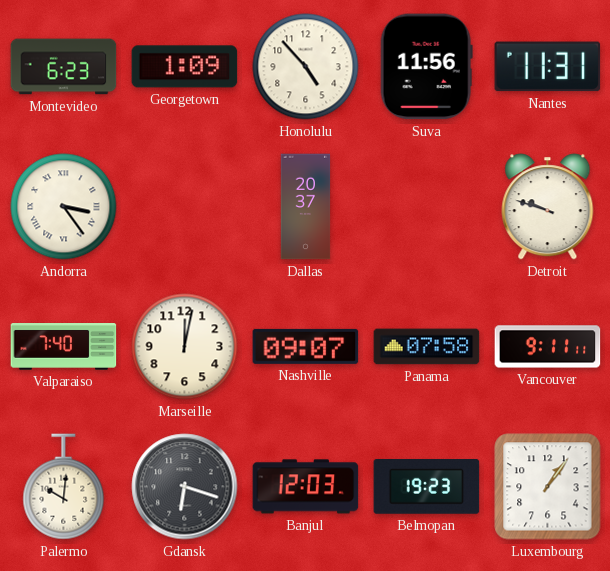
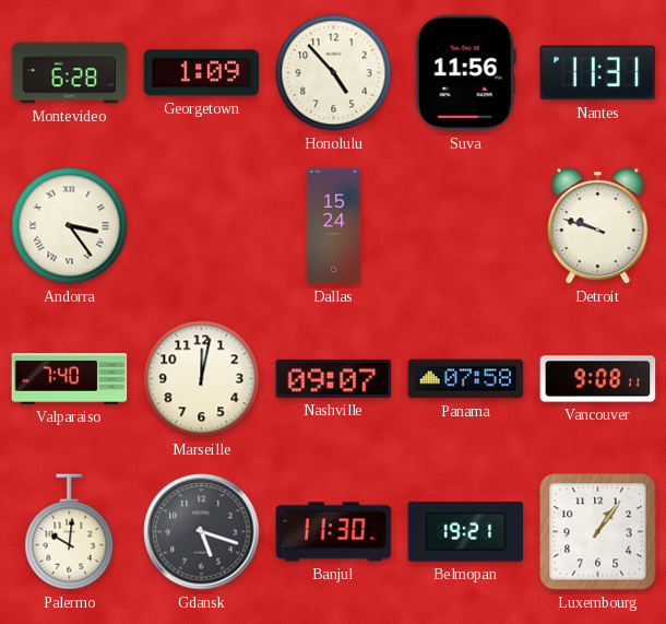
Montevideo: 6:23 -> 6:28
Dallas: 20:37 -> 15:24
Vancouver: 9:11 -> 9:08
Gdansk: 6:18 -> 5:18
Banjul: 12:03 -> 11:30
Belmopan: 19:23 -> 19:21
